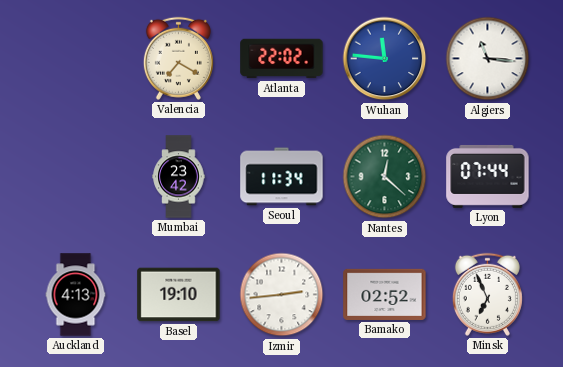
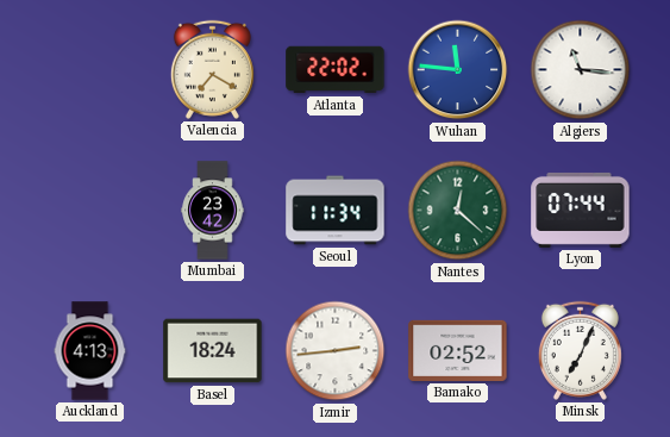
Basel: 19:10 -> 18:24
Minsk: 6:56 -> 7:04
